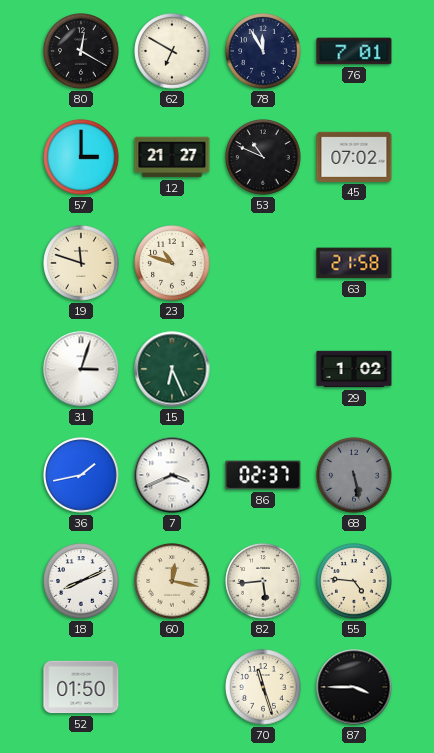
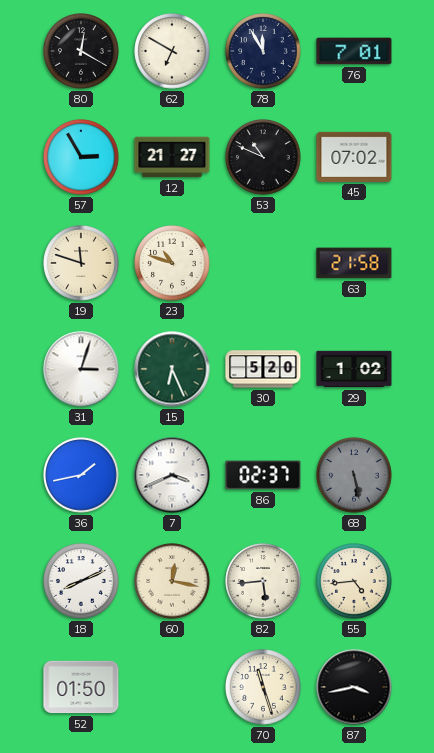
57: 3:00 -> 2:55
30: none -> 5:20
55: 4:46 -> 4:44
87: 3:45 -> 3:43
